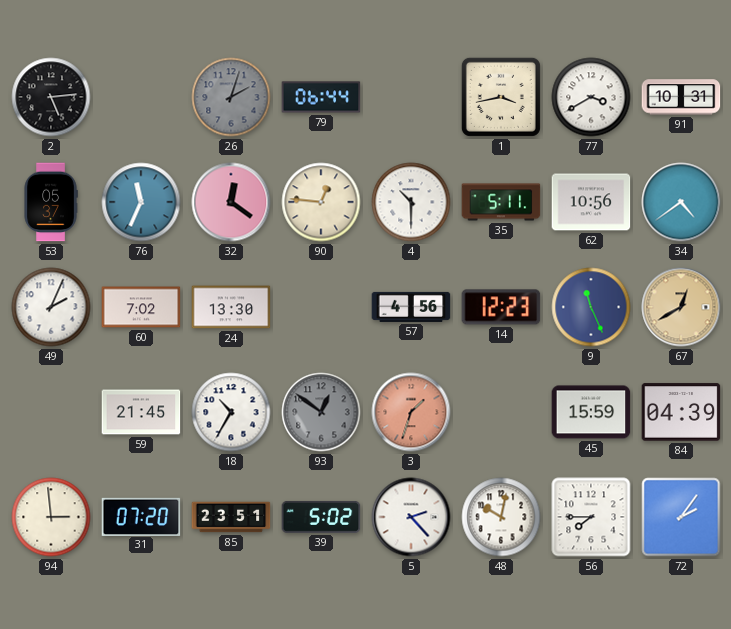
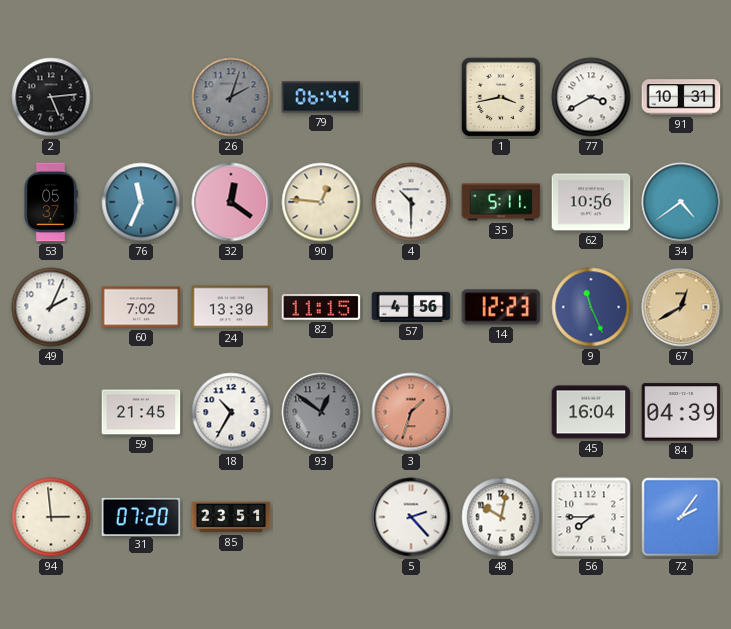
82: none -> 11:15
45: 15:59 -> 16:04
39: 5:02 -> none
